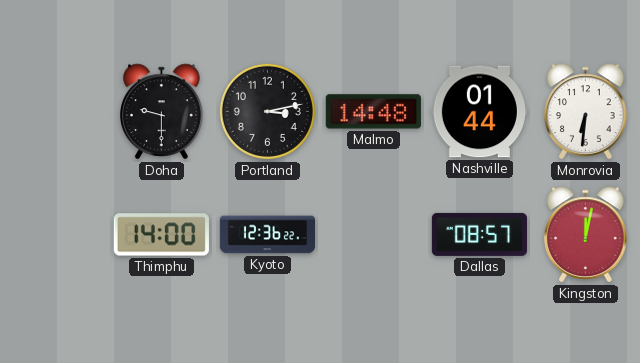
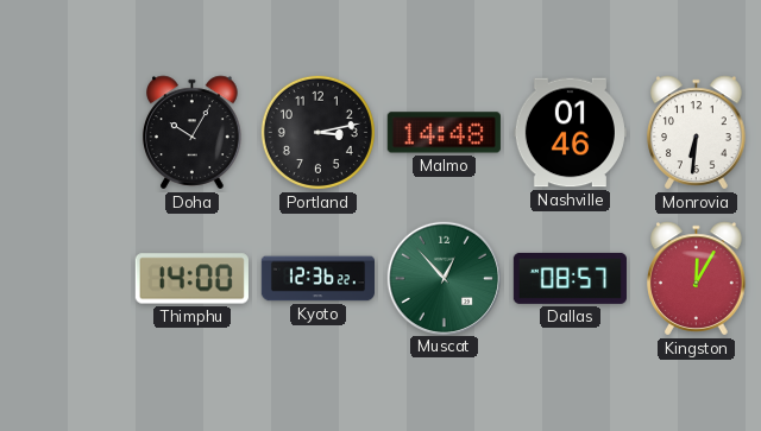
Doha: 9:30 -> 10:05
Nashville: 01:44 -> 01:46
Muscat: none -> 12:53
Kingston: 12:02 -> 12:05
